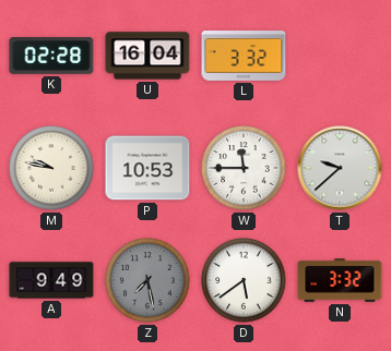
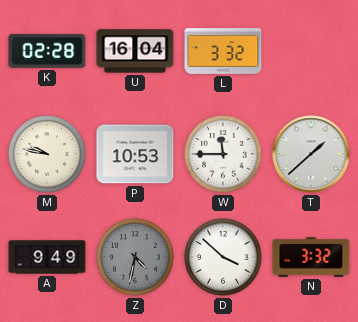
T: 9:38 -> 1:38
Z: 7:28 -> 4:32
D: 5:39 -> 3:52
